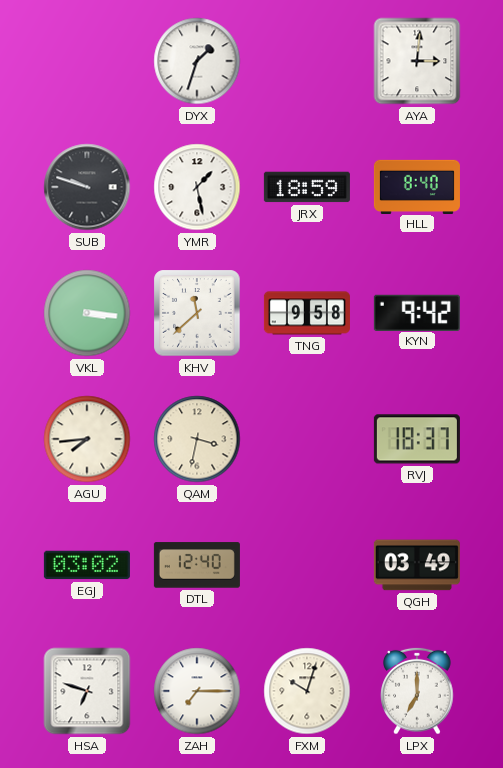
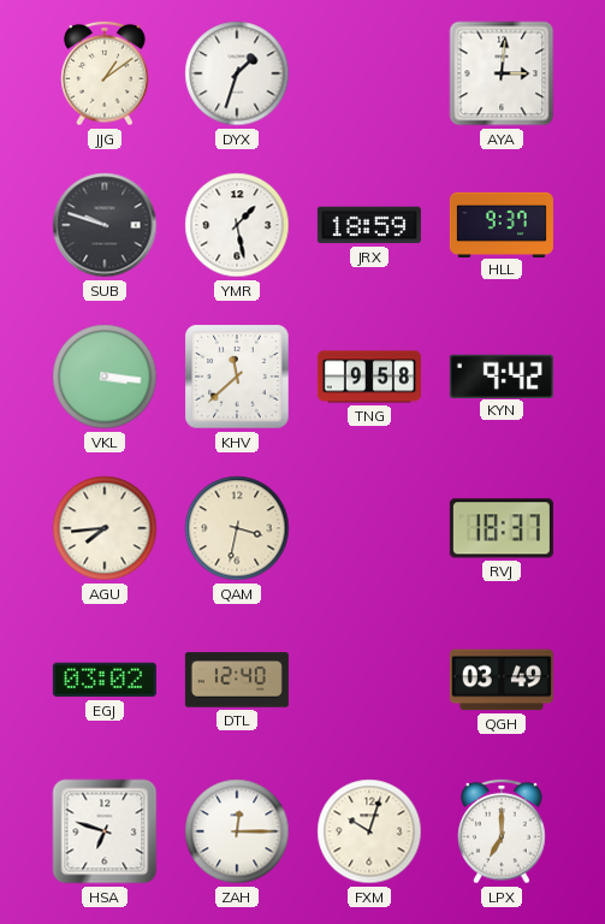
JJG: none -> 1:09
HLL: 8:40 -> 9:37
ZAH: 7:15 -> 12:15
